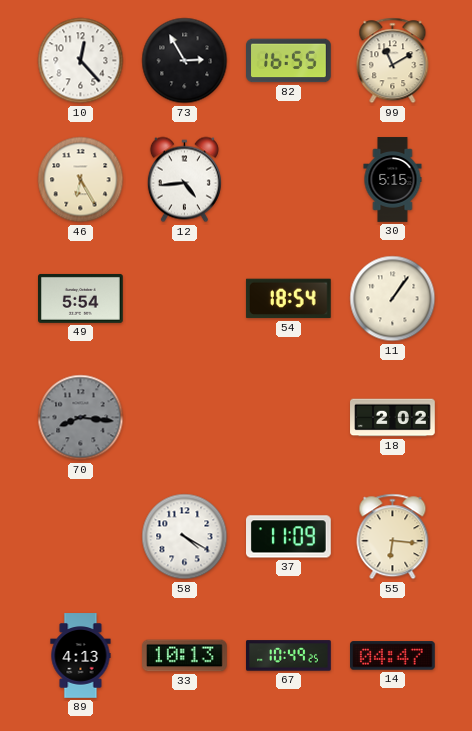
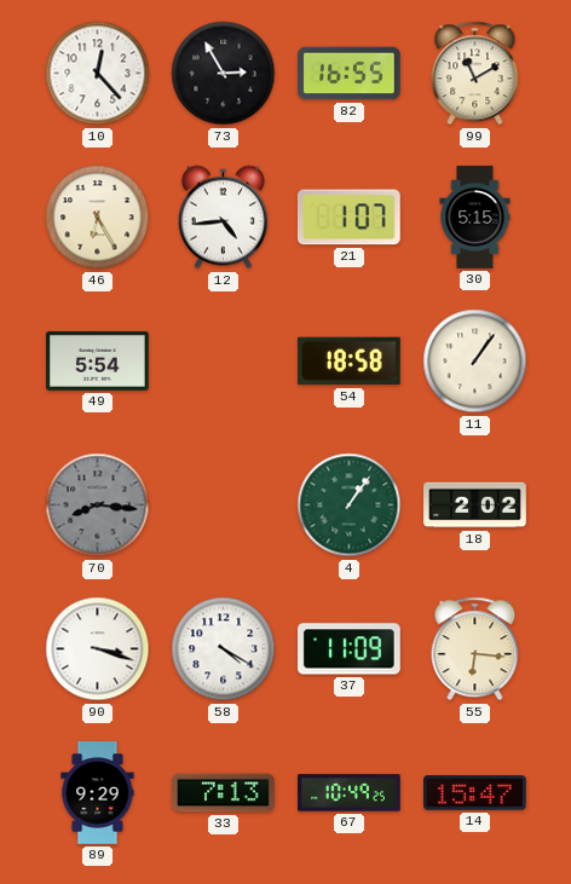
21: none -> 1:07
54: 18:54 -> 18:58
4: none -> 1:06
90: none -> 3:18
89: 4:13 -> 9:29
33: 10:13 -> 7:13
14: 04:47 -> 15:47
